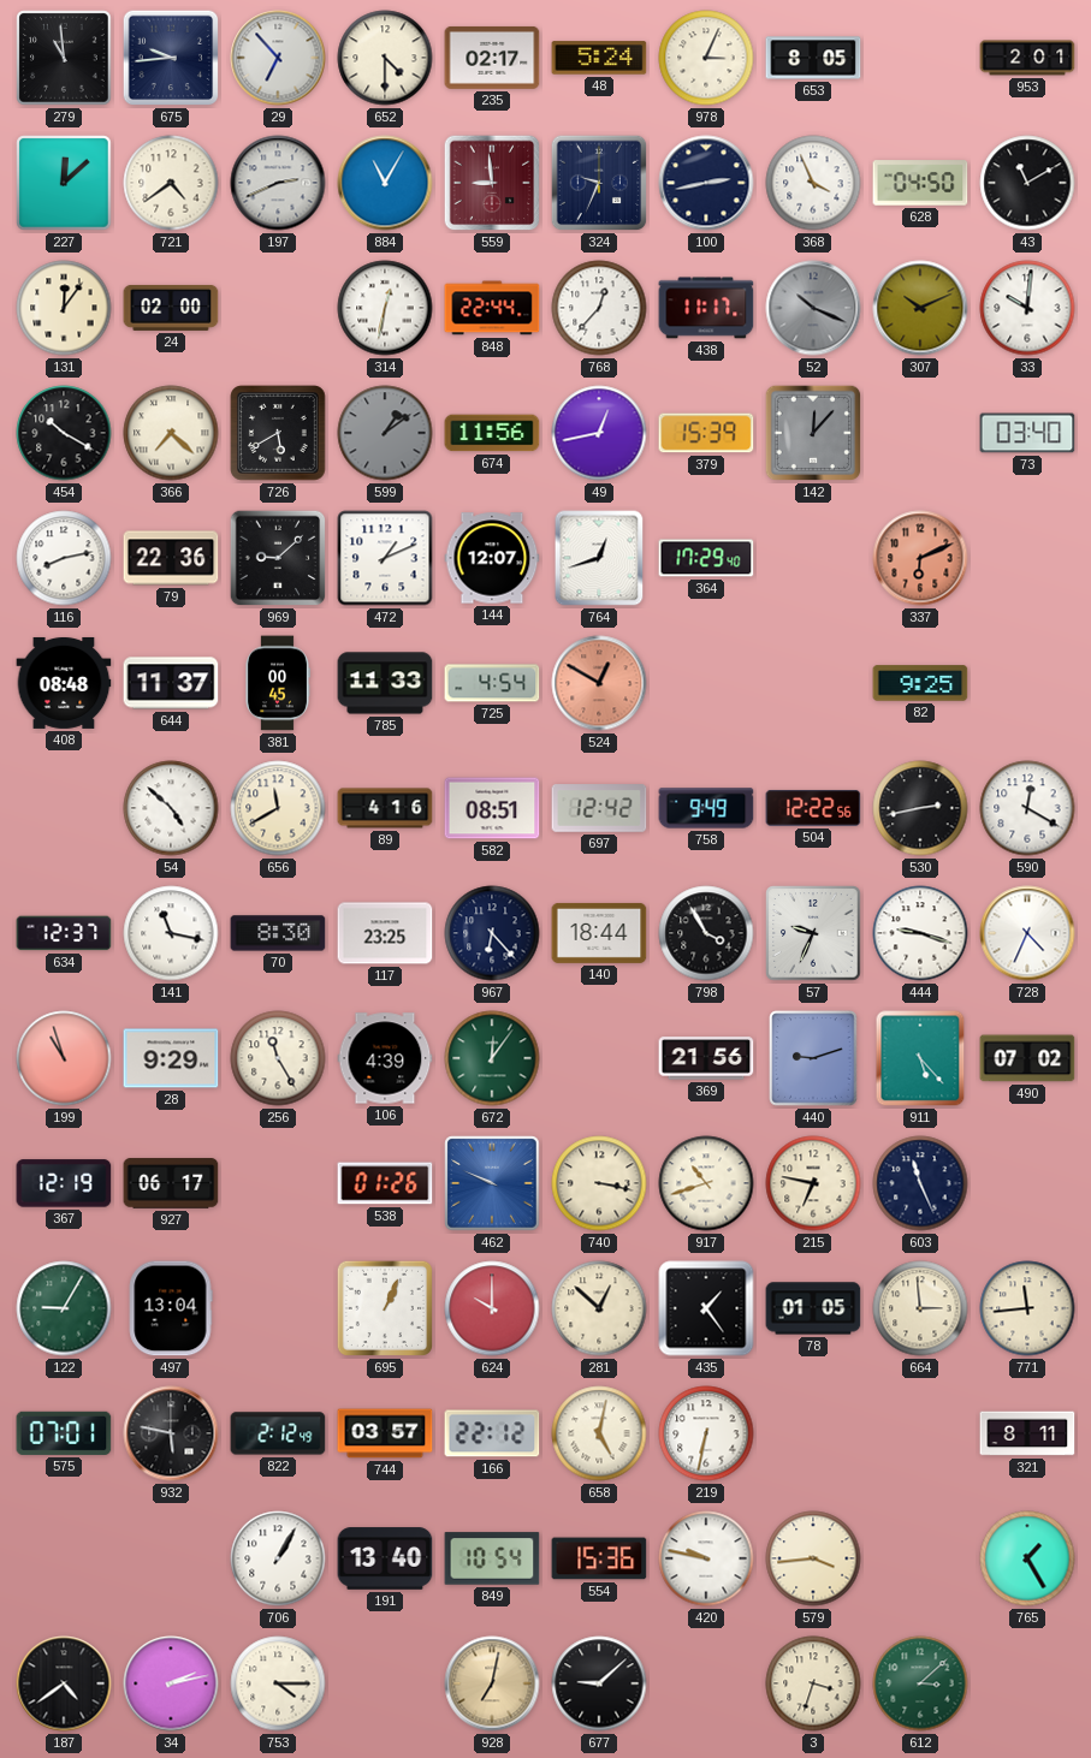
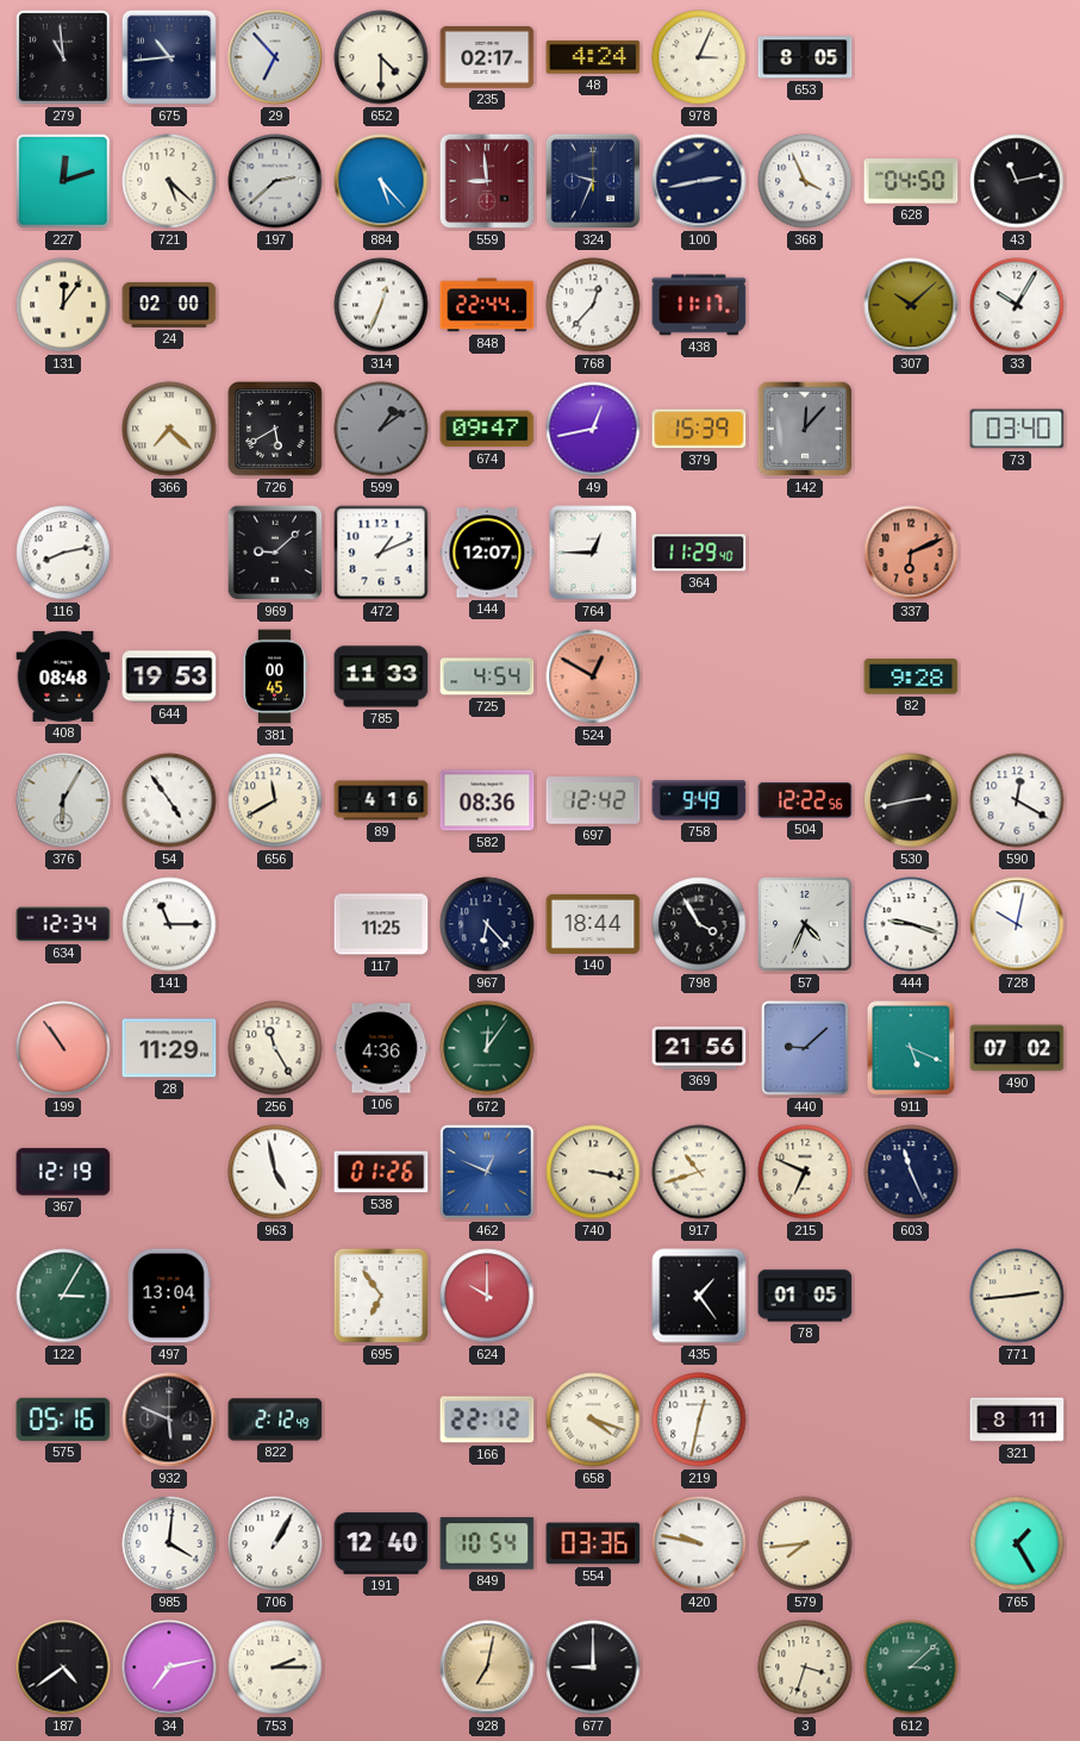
675: 9:44 -> 10:44
48: 5:24 -> 4:24
953: 2:01 -> none
227: 12:08 -> 12:12
721: 4:39 -> 5:22
197: 2:41 -> 2:38
884: 11:05 -> 5:23
43: 11:10 -> 11:13
314: 12:32 -> 12:34
52: 10:19 -> none
307: 10:11 -> 10:08
33: 10:01 -> 10:05
454: 10:20 -> none
674: 11:56 -> 09:47
79: 22:36 -> none
764: 12:42 -> 12:45
364: 17:29 -> 11:29
644: 11:37 -> 19:53
82: 9:25 -> 9:28
376: none -> 6:05
54: 4:52 -> 4:54
582: 08:51 -> 08:36
634: 12:37 -> 12:34
141: 11:17 -> 11:15
70: 8:30 -> none
117: 23:25 -> 11:25
57: 9:34 -> 4:34
728: 4:34 -> 10:02
199: 10:57 -> 10:54
28: 9:29 -> 11:29
106: 4:39 -> 4:36
440: 9:12 -> 9:08
911: 5:23 -> 5:19
927: 06:17 -> none
963: none -> 4:58
462: 9:49 -> 12:49
215: 6:47 -> 6:49
122: 9:05 -> 3:05
695: 1:04 -> 6:54
281: 12:52 -> none
664: 2:59 -> none
771: 11:44 -> 2:44
575: 07:01 -> 05:16
932: 5:47 -> 5:49
744: 03:57 -> none
658: 5:02 -> 4:18
219: 6:32 -> 12:32
985: none -> 4:01
191: 13:40 -> 12:40
554: 15:36 -> 03:36
579: 3:44 -> 7:44
34: 2:13 -> 7:13
753: 4:15 -> 2:15
677: 9:08 -> 9:00
